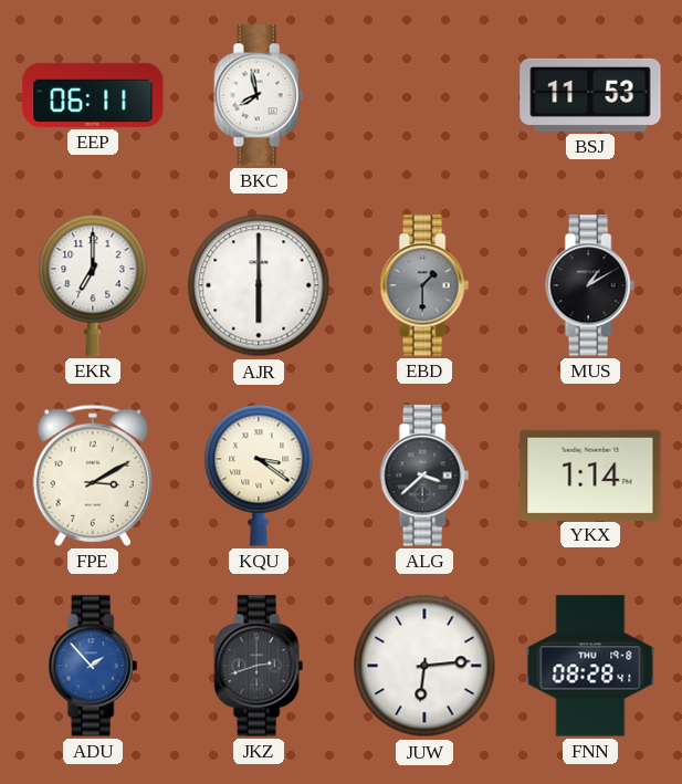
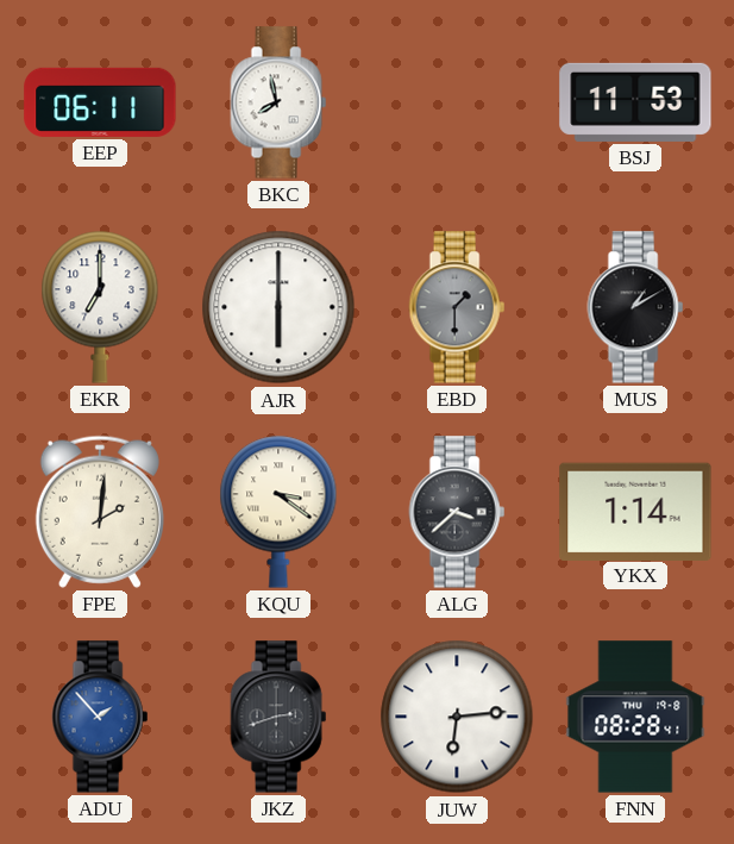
FPE: 3:10 -> 2:01
